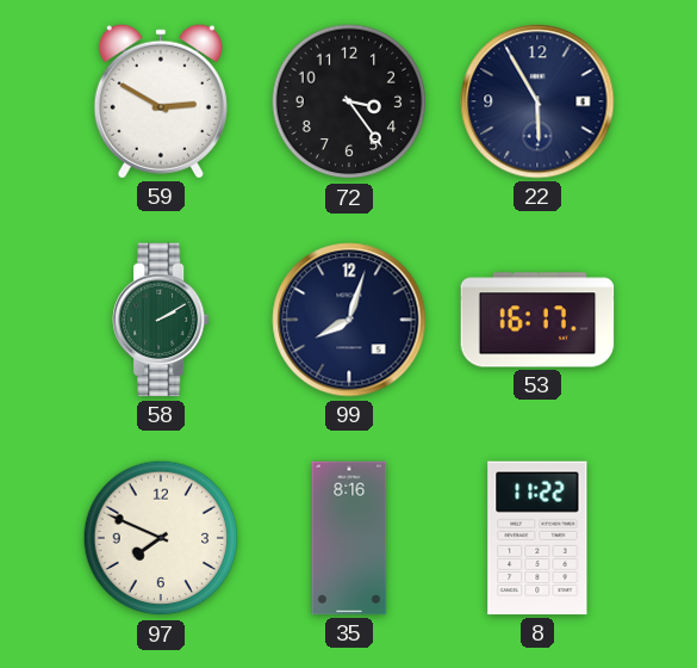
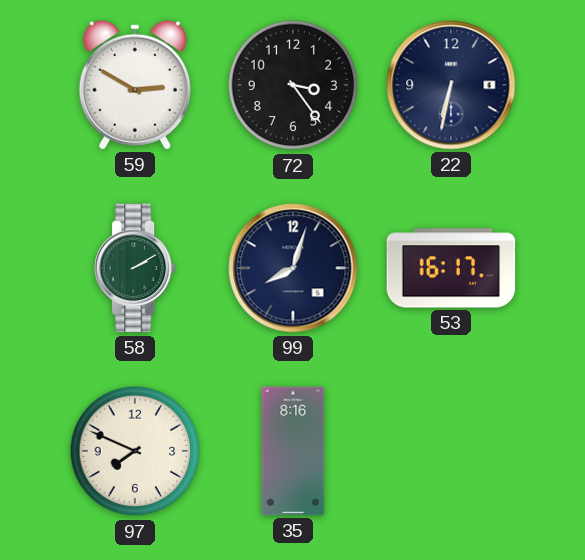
22: 5:55 -> 6:32
8: 11:22 -> none
